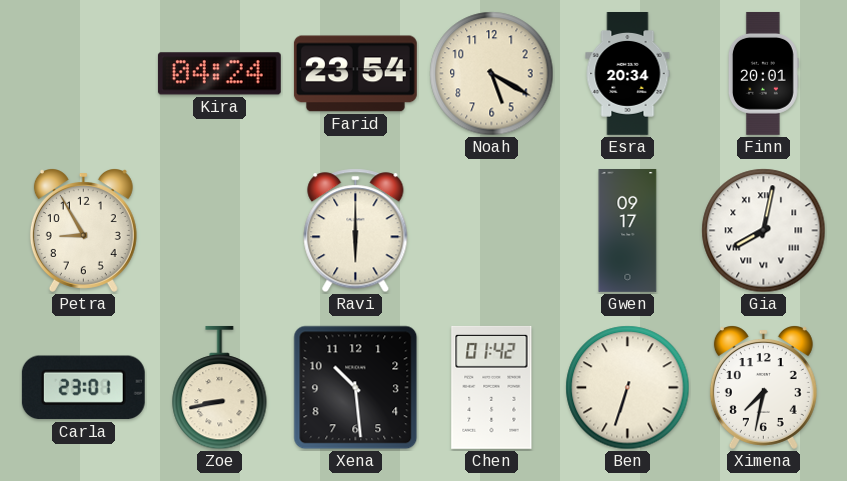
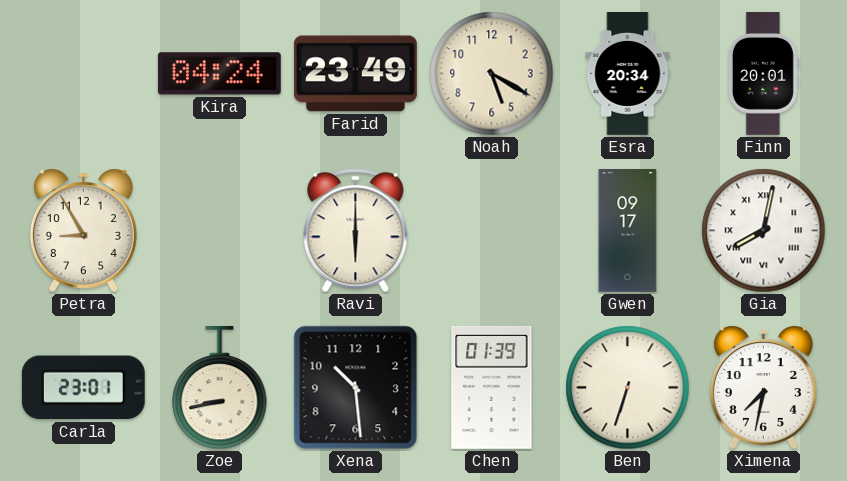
Farid: 23:54 -> 23:49
Chen: 01:42 -> 01:39
